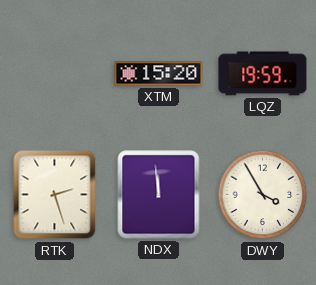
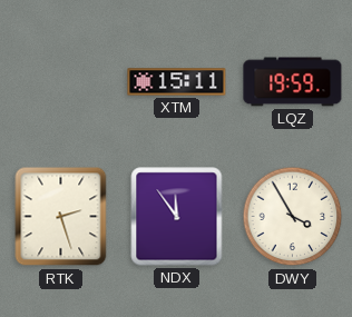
XTM: 15:20 -> 15:11
NDX: 11:59 -> 11:54
